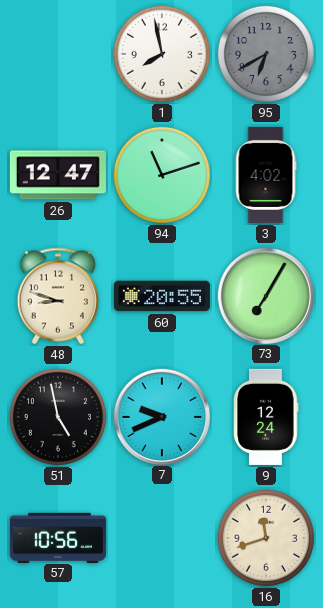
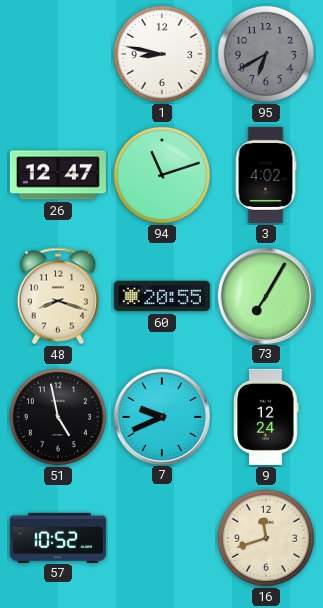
1: 7:58 -> 8:47
48: 8:48 -> 8:18
57: 10:56 -> 10:52
